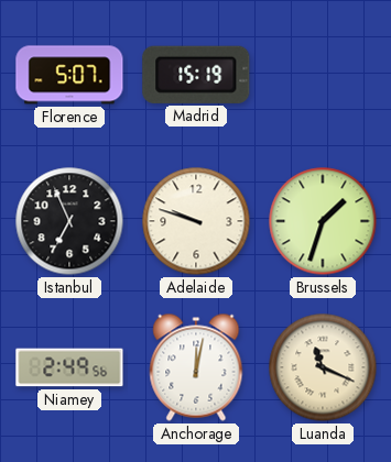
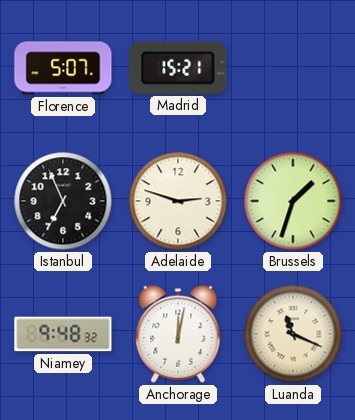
Madrid: 15:19 -> 15:21
Adelaide: 9:48 -> 2:48
Niamey: 2:49 -> 9:48
